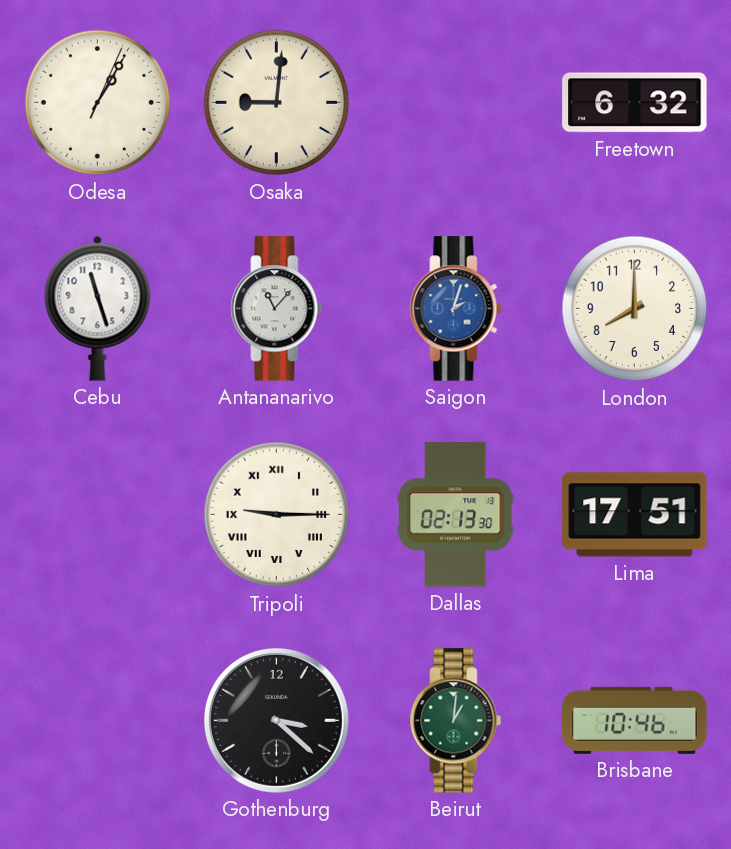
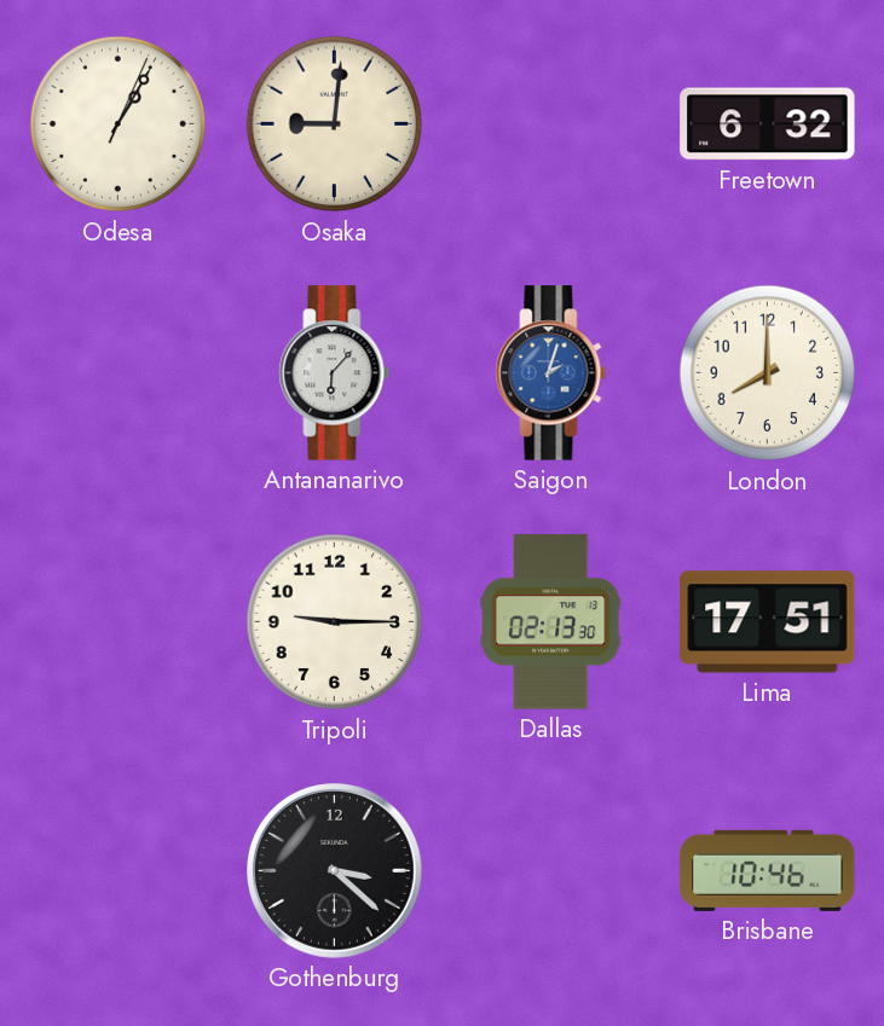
Cebu: 11:27 -> none
Antananarivo: 11:07 -> 6:07
Tripoli numerals: Roman -> Arabic
Beirut: 1:01 -> none
